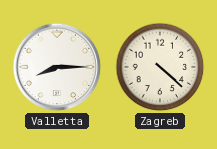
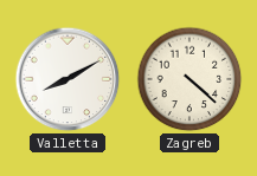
Valletta: 8:15 -> 8:10
